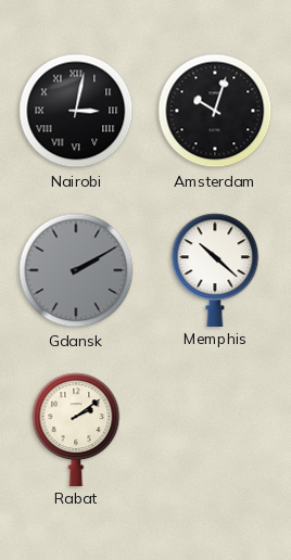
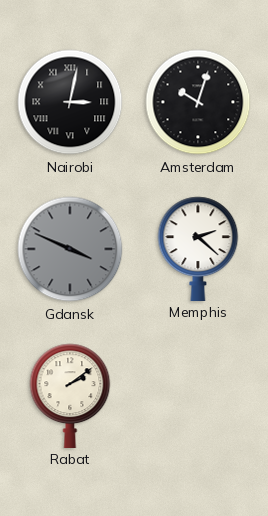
Gdansk: 2:10 -> 3:49
Memphis: 10:22 -> 2:22
